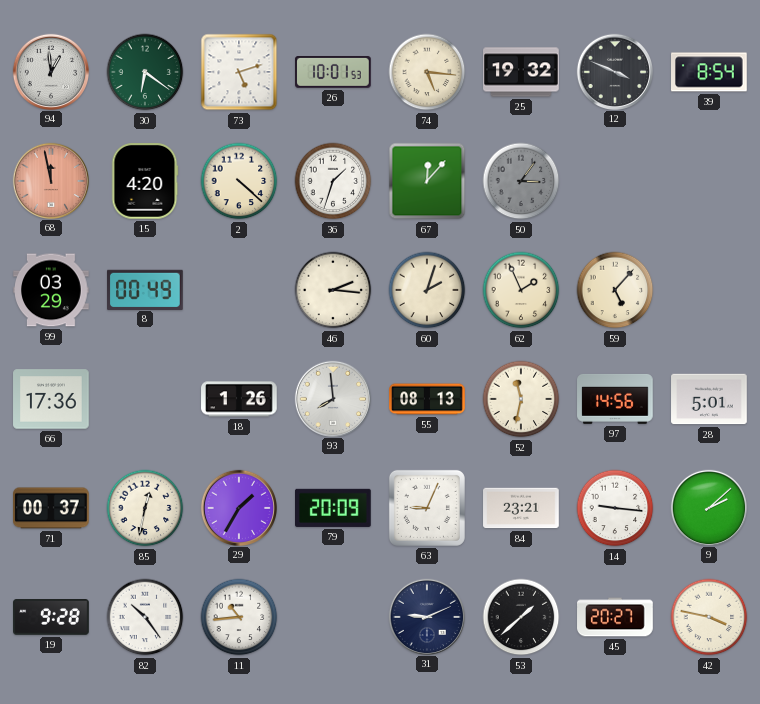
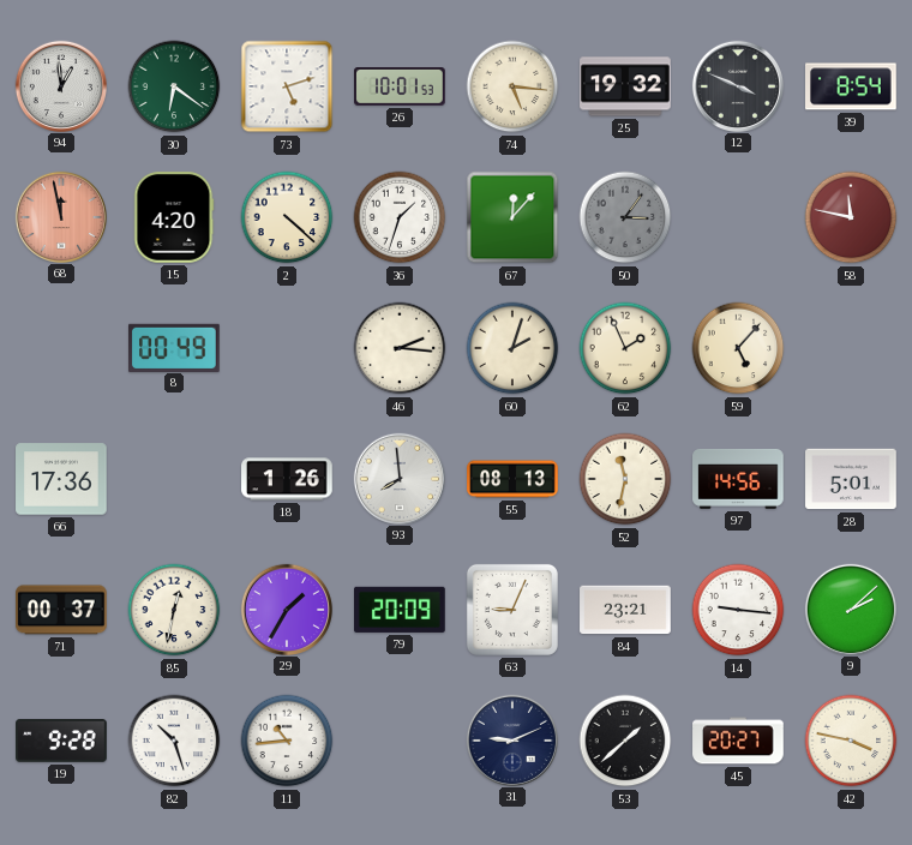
58: none -> 11:47
99: 03:29 -> none
82: 10:24 -> 10:27
